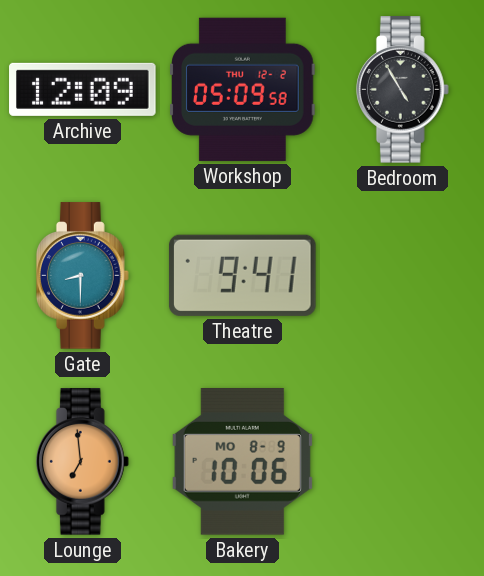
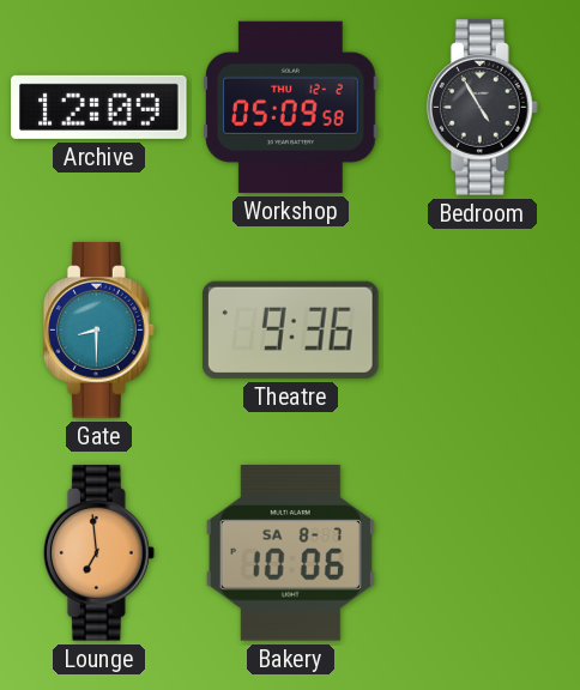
Theatre: 9:41 -> 9:36
Bakery date: MO 8-9 -> SA 8-7
